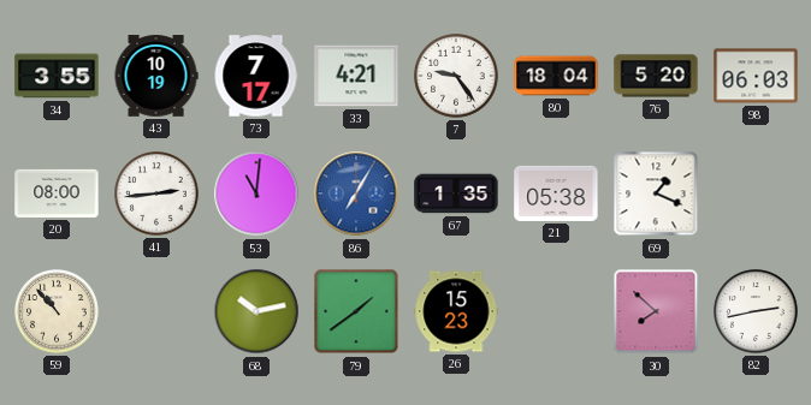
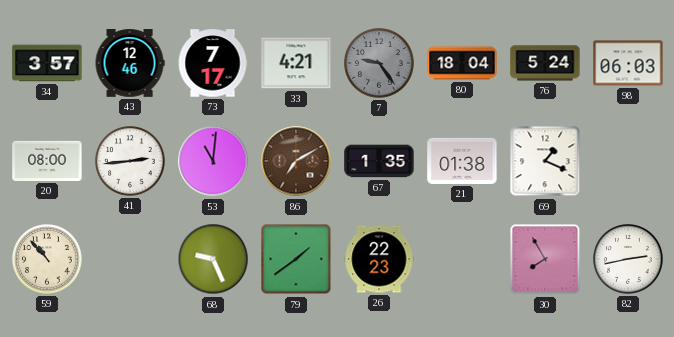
34: 3:55 -> 3:57
43: 10:19 -> 12:46
7 dial: white -> grey
76: 5:20 -> 5:24
86: 7:05 -> 7:10
86 dial: blue -> brown
21: 05:38 -> 01:38
68: 10:13 -> 9:26
26: 15:23 -> 22:23
30: 7:52 -> 7:55
